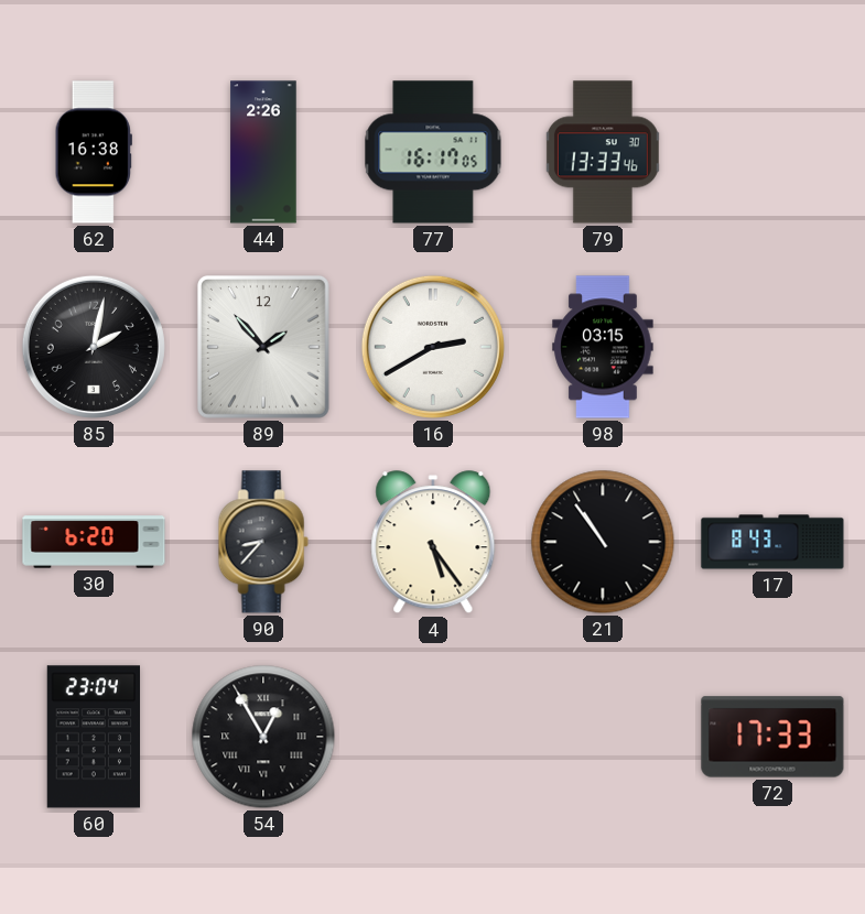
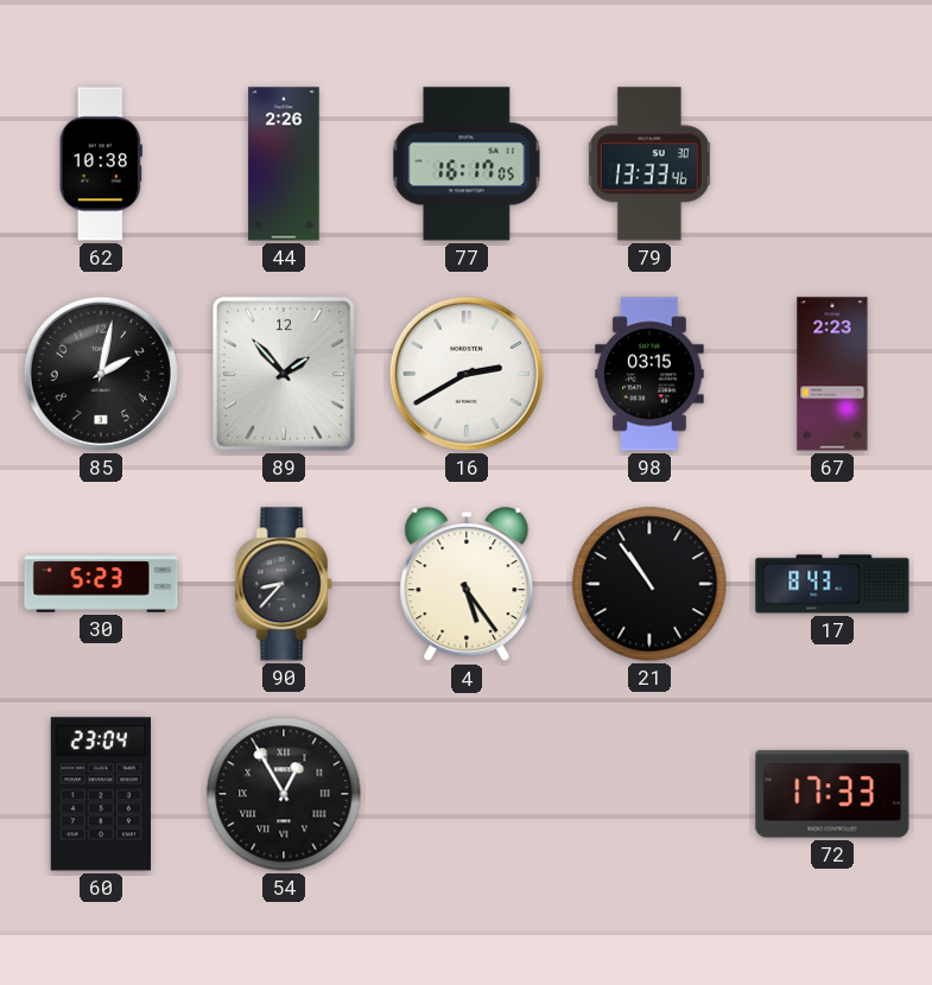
62: 16:38 -> 10:38
67: none -> 2:23
30: 6:20 -> 5:23
